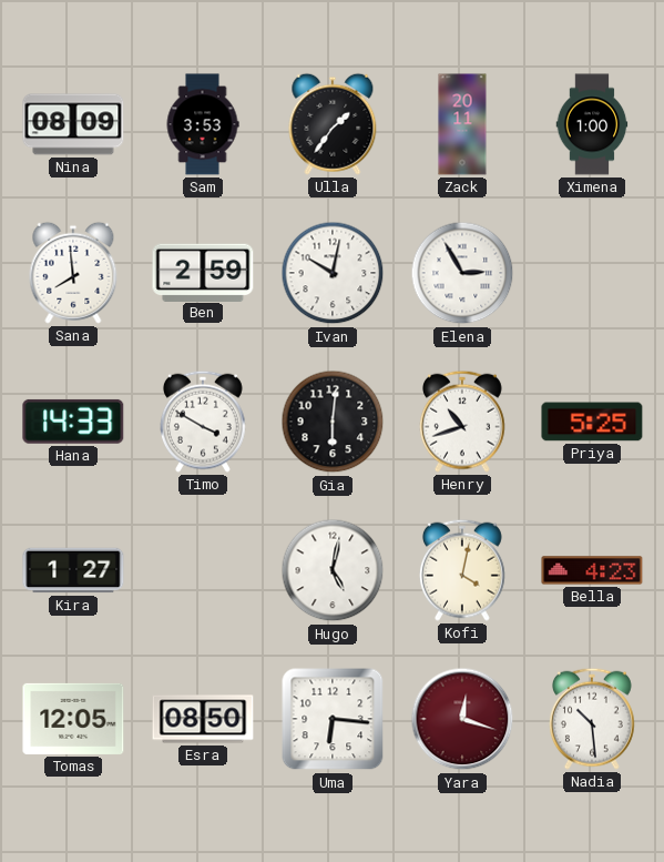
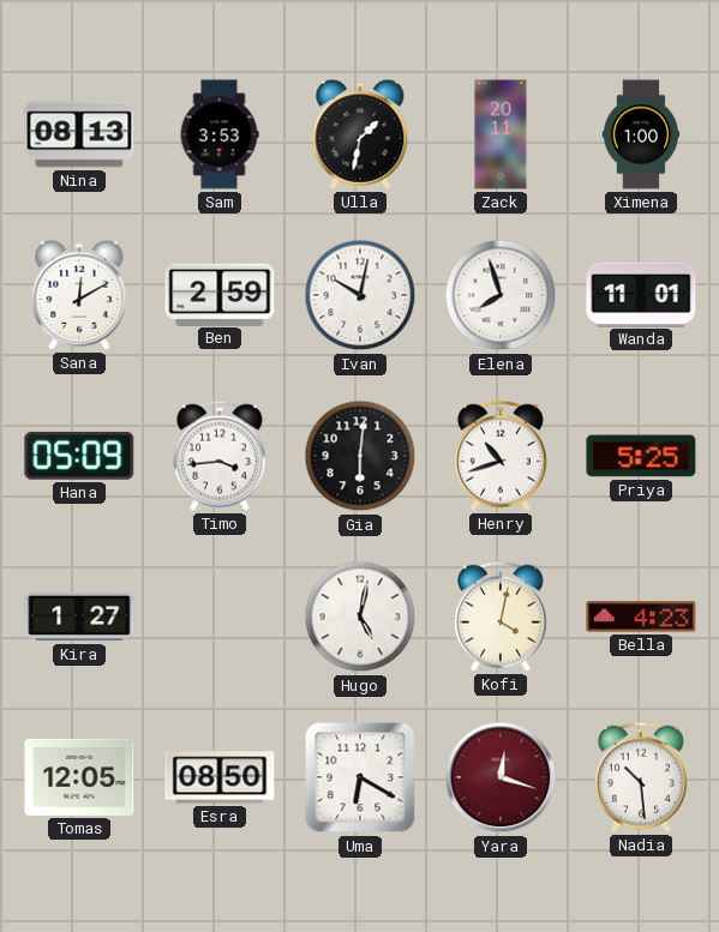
Nina: 08:09 -> 08:13
Ulla: 1:36 -> 1:32
Sana: 7:59 -> 12:10
Elena: 2:55 -> 7:57
Wanda: none -> 11:01
Hana: 14:33 -> 05:09
Timo: 3:50 -> 3:44
Uma: 6:16 -> 6:20
